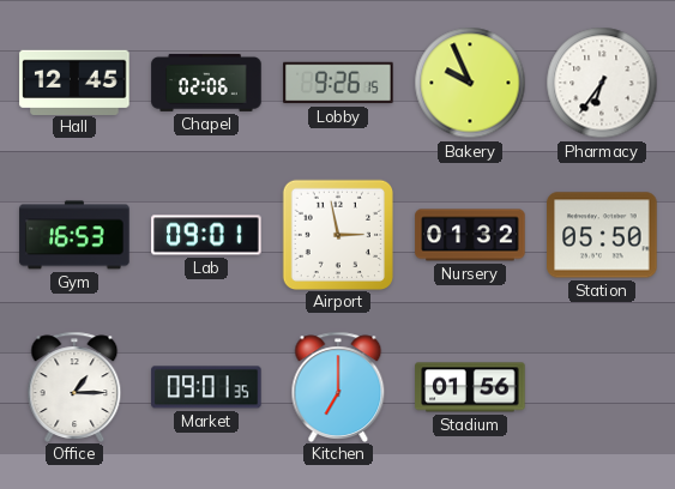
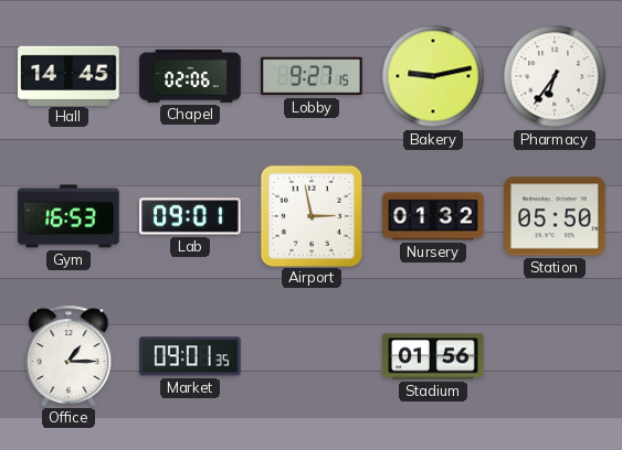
Hall: 12:45 -> 14:45
Lobby: 9:26 -> 9:27
Bakery: 9:56 -> 9:13
Kitchen: 7:00 -> none
